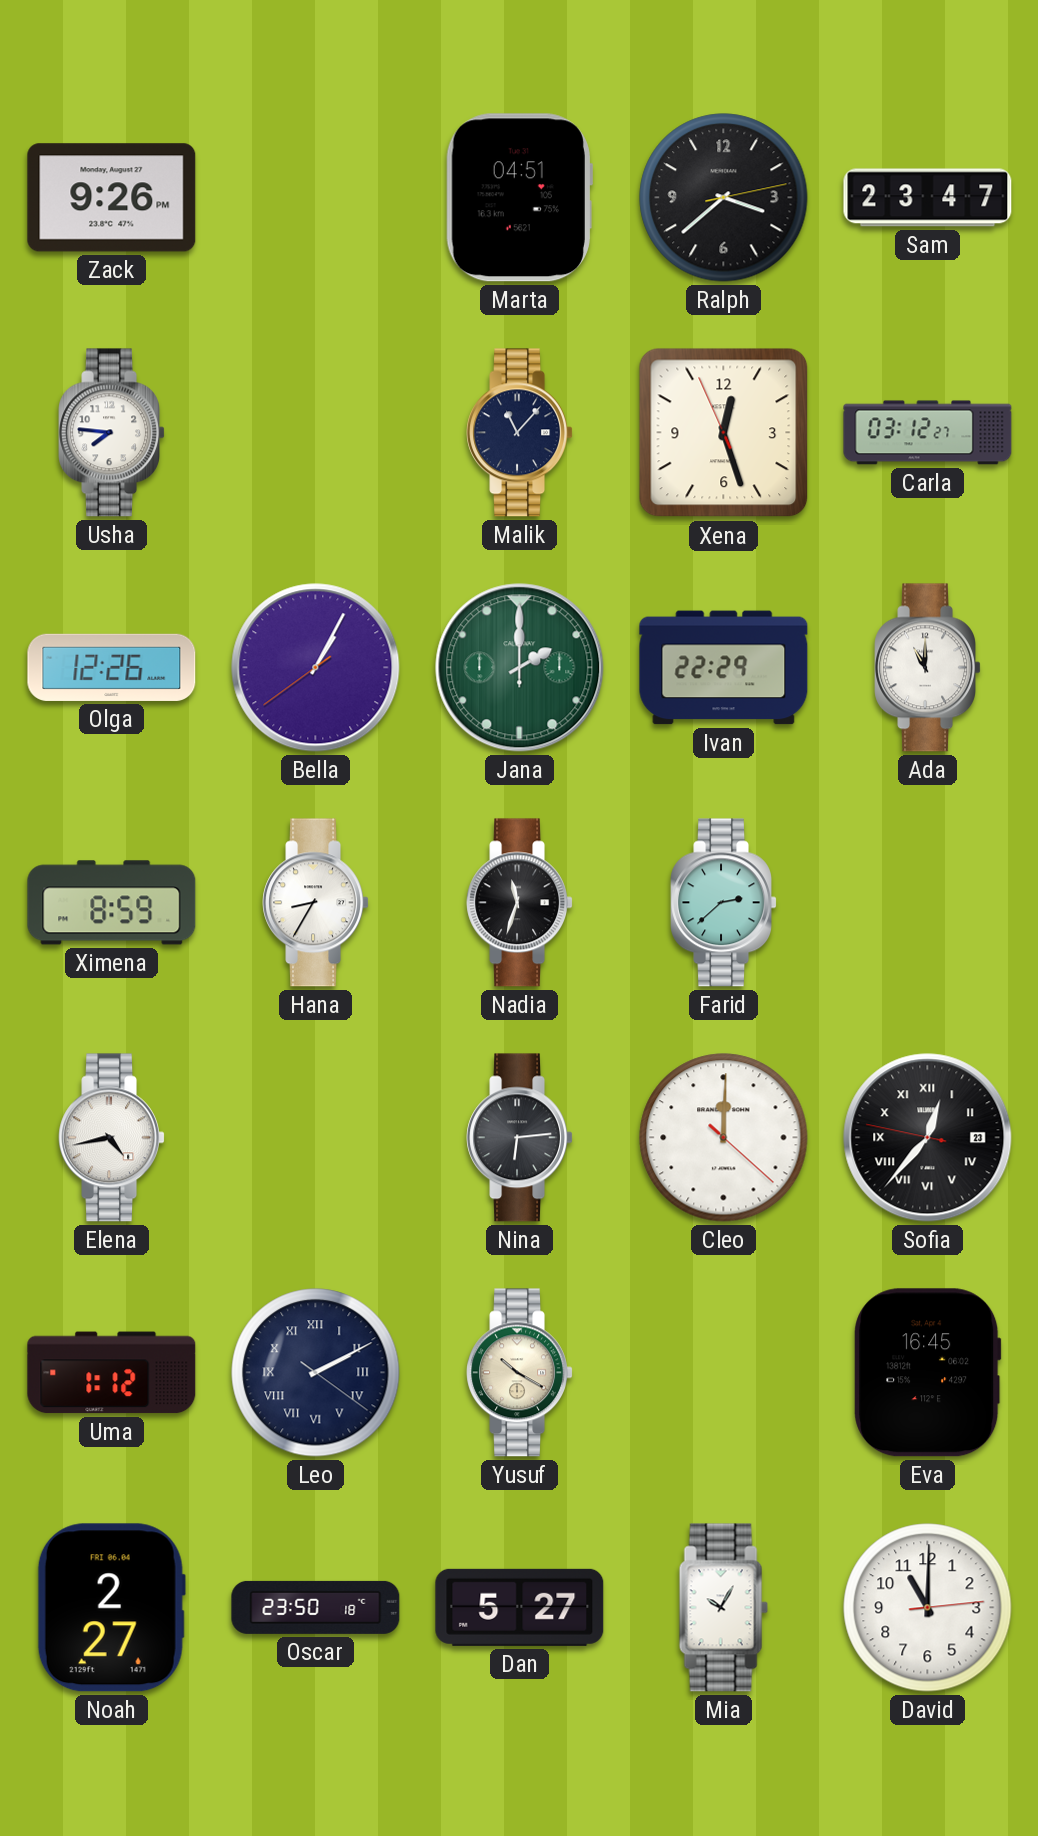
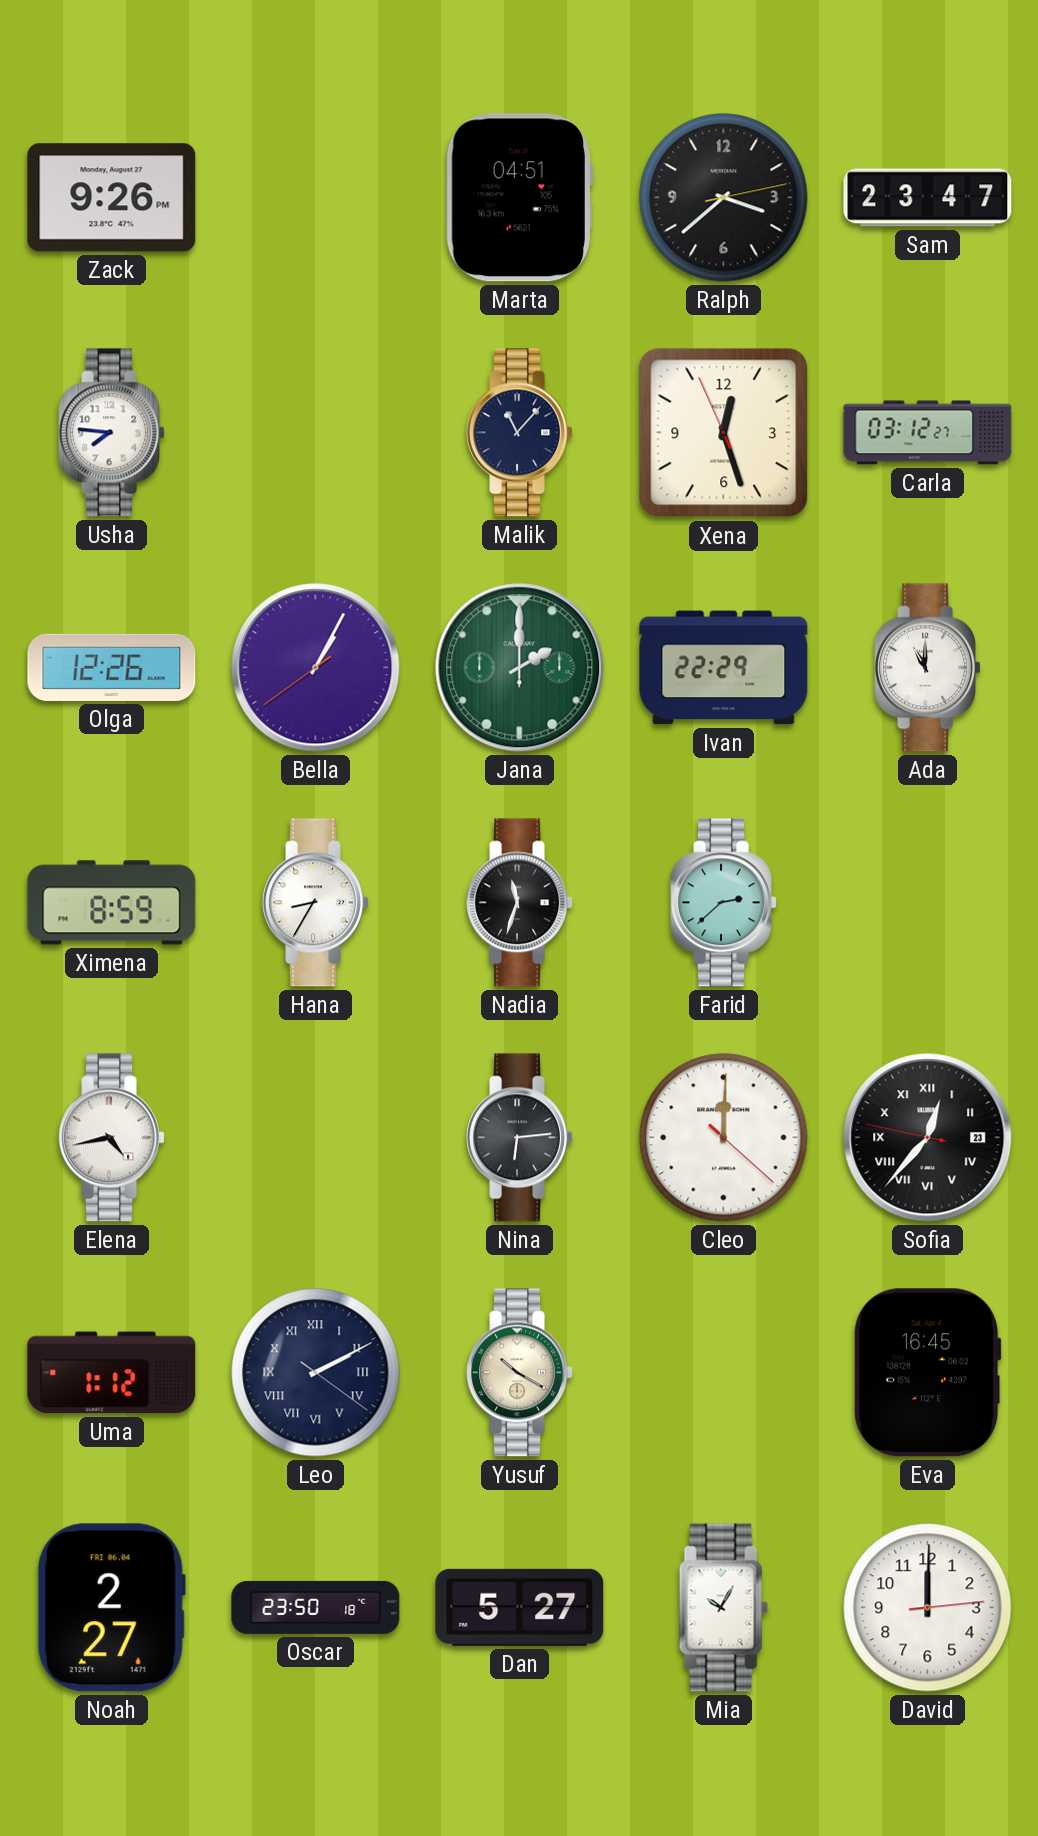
David: 11:00 -> 12:00
